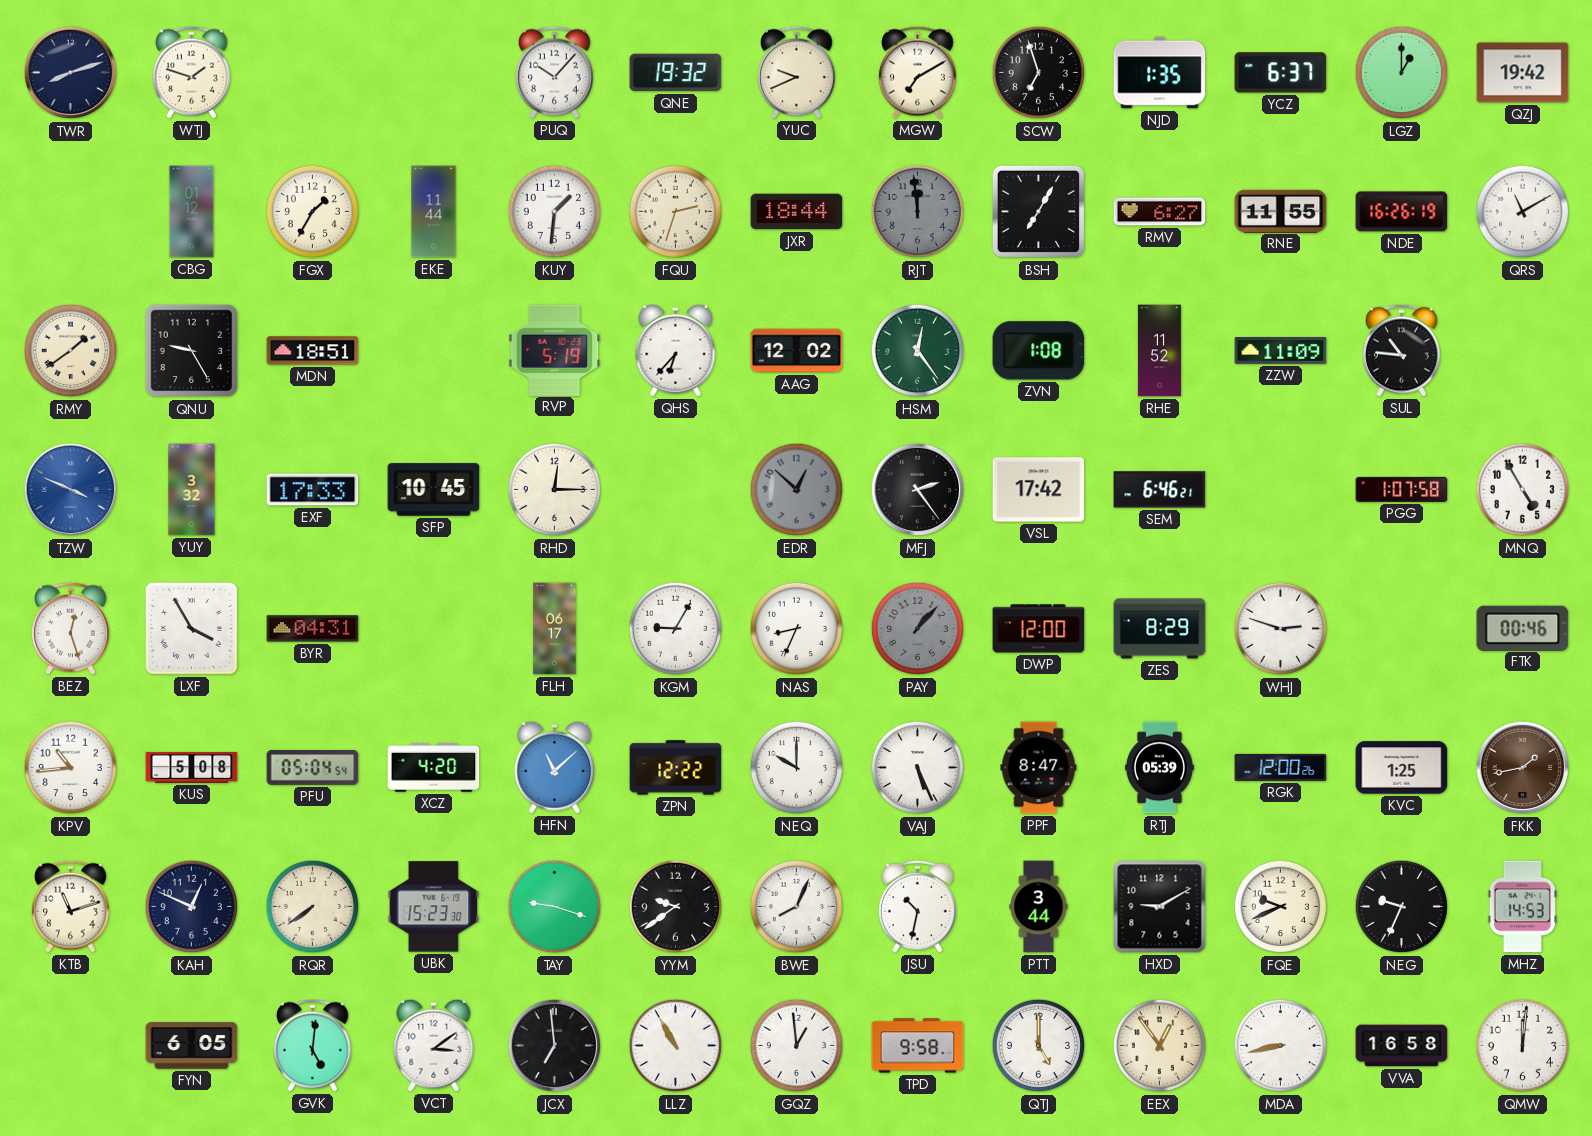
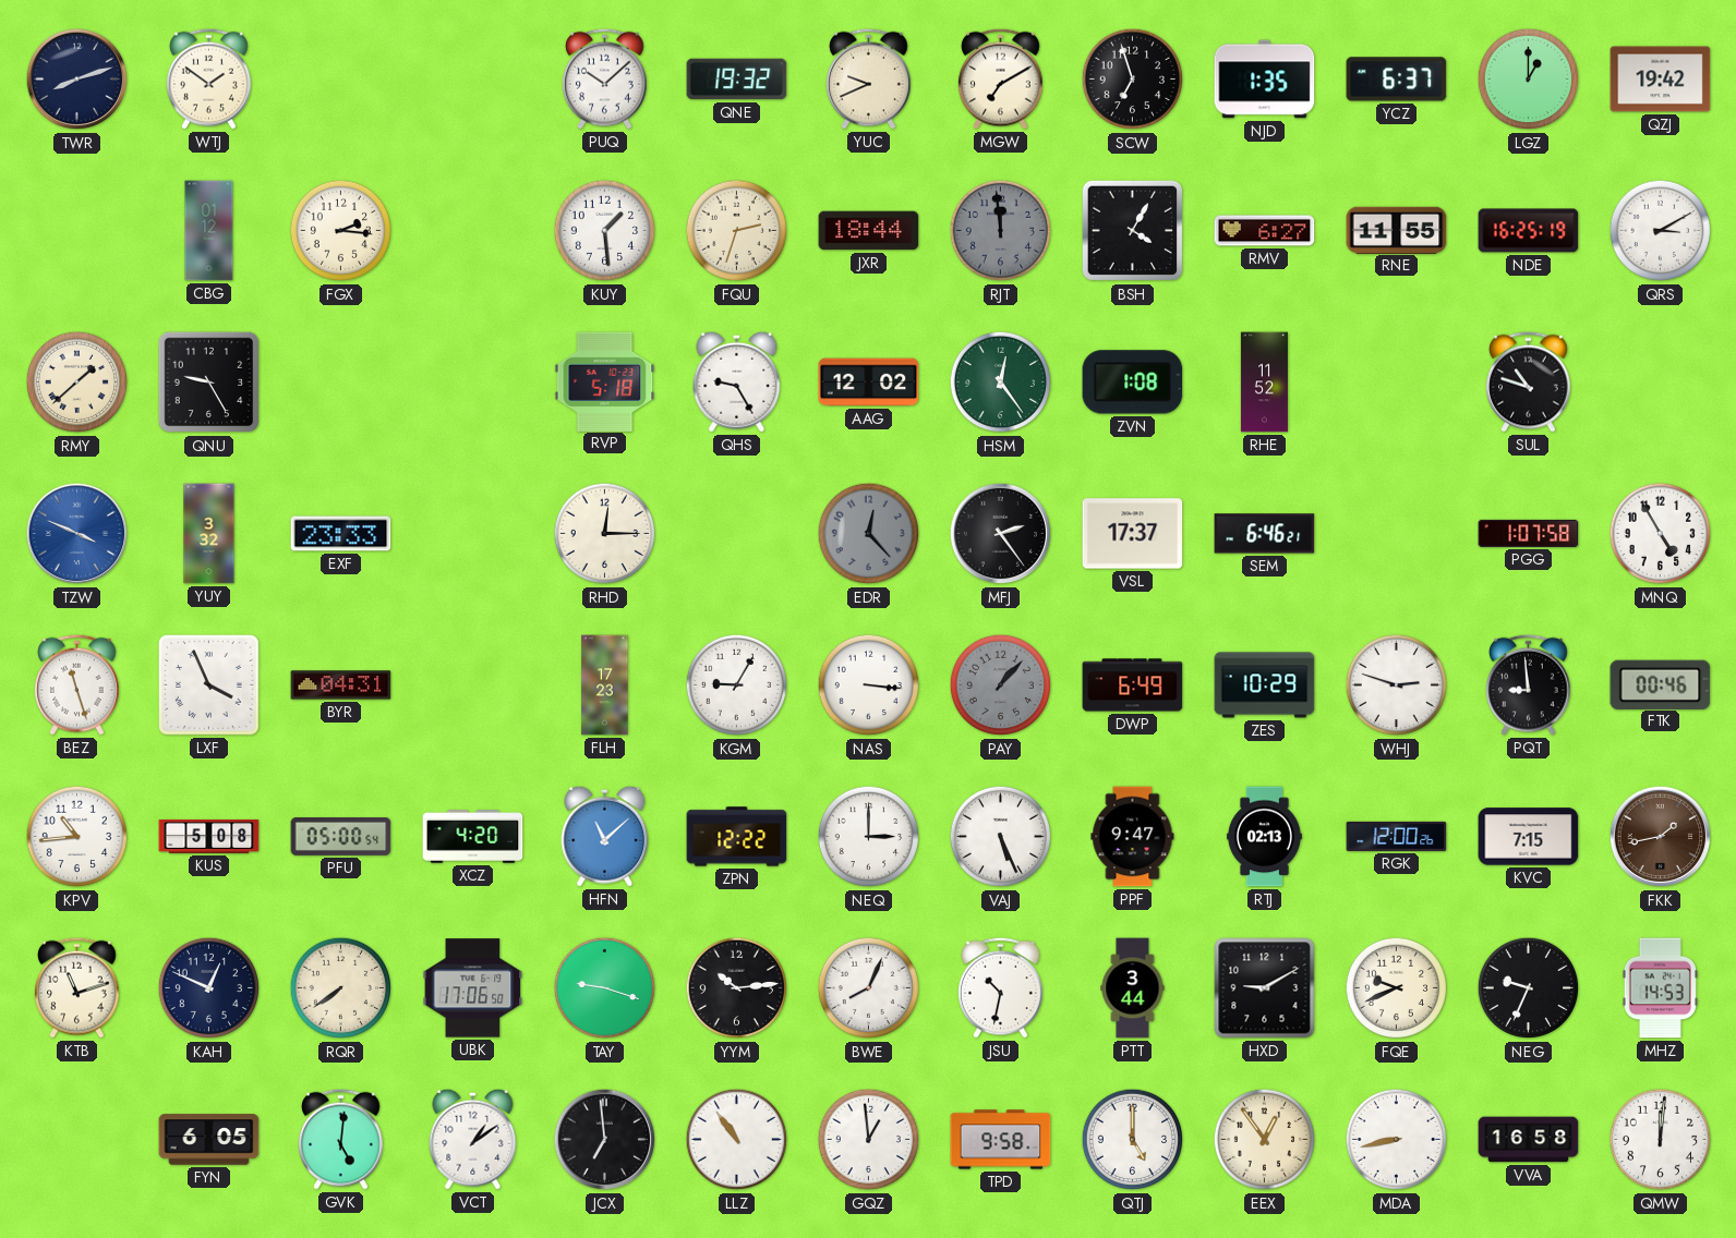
WTJ: 1:48 -> 1:51
PUQ: 10:07 -> 10:08
FGX: 1:35 -> 2:16
EKE: 11:44 -> none
KUY: 1:31 -> 1:29
BSH: 7:05 -> 4:05
NDE: 16:26 -> 16:25
QRS: 11:10 -> 3:10
RMY: 1:39 -> 1:38
MDN: 18:51 -> none
RVP: 5:19 -> 5:18
QHS: 6:37 -> 9:25
ZZW: 11:09 -> none
SUL: 10:46 -> 10:48
EXF: 17:33 -> 23:33
SFP: 10:45 -> none
EDR: 12:52 -> 12:23
VSL: 17:42 -> 17:37
BEZ: 12:27 -> 11:27
LXF: 3:55 -> 3:56
FLH: 06:17 -> 17:23
NAS: 8:34 -> 3:16
DWP: 12:00 -> 6:49
ZES: 8:29 -> 10:29
PQT: none -> 8:59
PFU: 05:04 -> 05:00
NEQ: 10:00 -> 3:00
PPF: 8:47 -> 9:47
RTJ: 05:39 -> 02:13
KVC: 1:25 -> 7:15
UBK: 15:23 -> 17:06
YYM: 9:39 -> 10:14
VCT: 3:09 -> 1:09
LLZ: 10:55 -> 10:54
